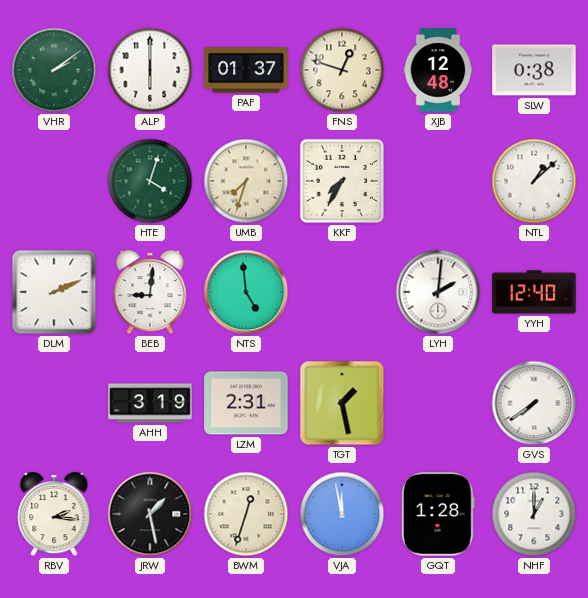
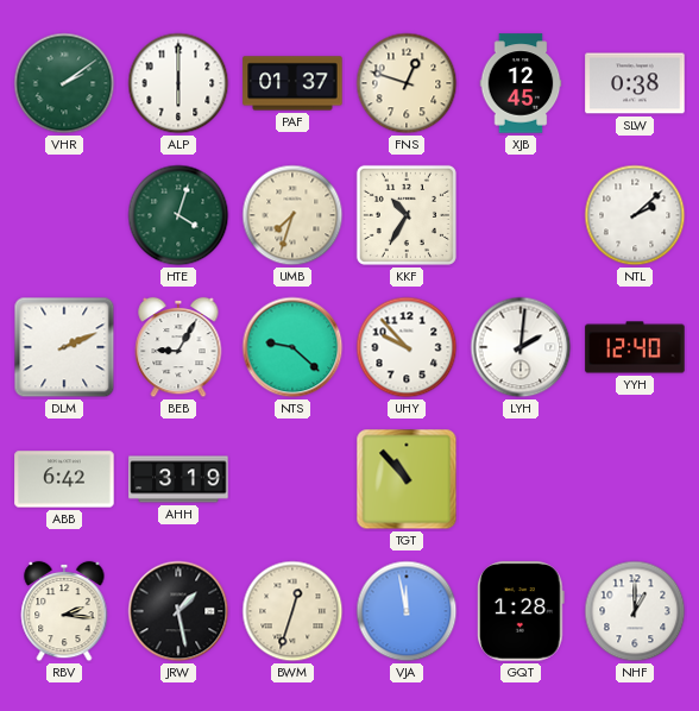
XJB: 12:48 -> 12:45
KKF: 7:35 -> 10:35
NTL: 1:08 -> 2:08
BEB: 9:01 -> 9:05
NTS: 4:59 -> 9:22
UHY: none -> 9:53
ABB: none -> 6:42
LZM: 2:31 -> none
TGT: 1:28 -> 10:53
GVS: 7:39 -> none
